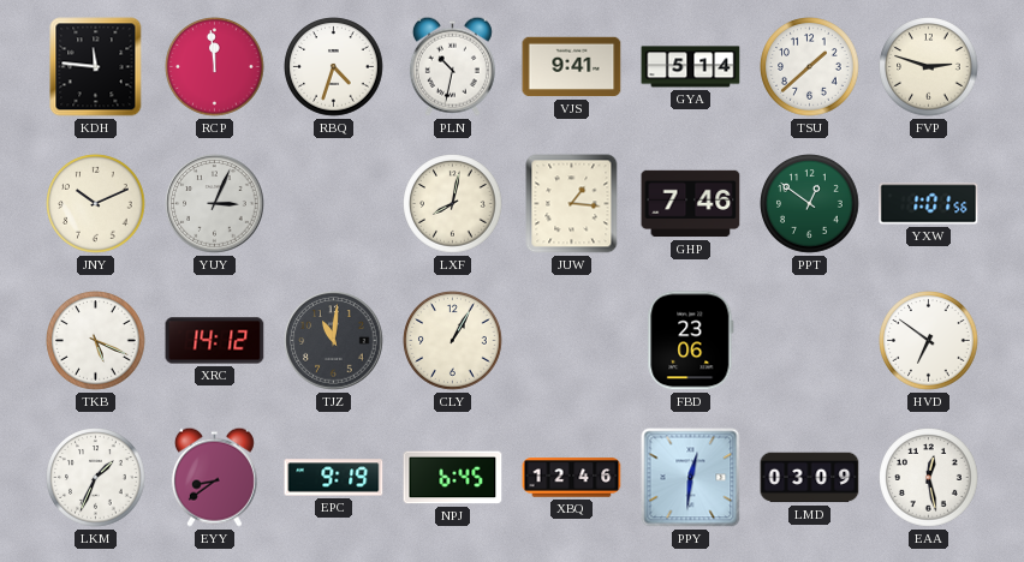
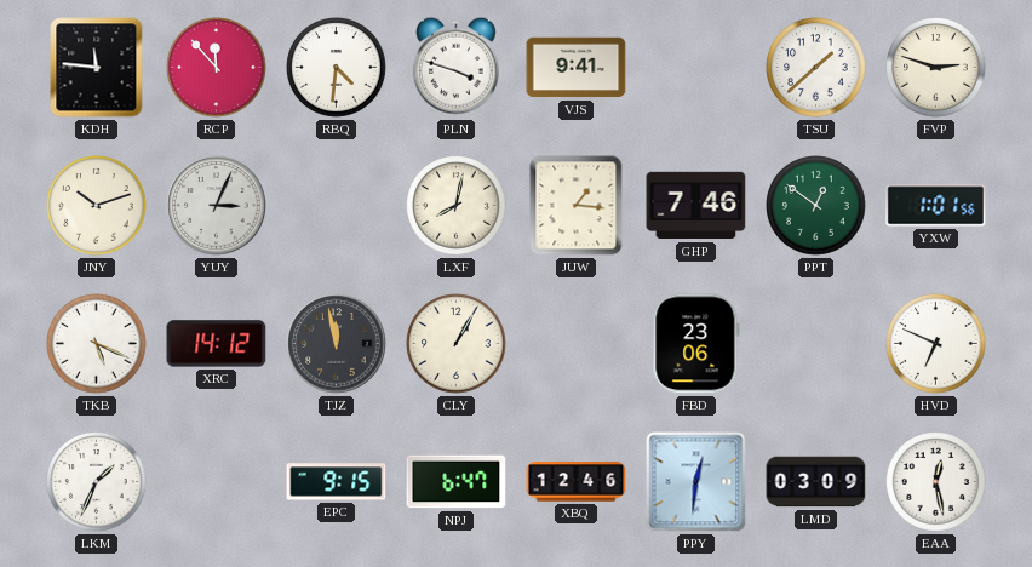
RCP: 11:59 -> 11:53
RBQ: 4:33 -> 4:31
PLN: 10:32 -> 3:48
GYA: 5:14 -> none
JNY: 10:11 -> 10:12
TJZ: 11:01 -> 11:58
HVD: 6:51 -> 6:49
EYY: 8:39 -> none
EPC: 9:19 -> 9:15
NPJ: 6:45 -> 6:47
